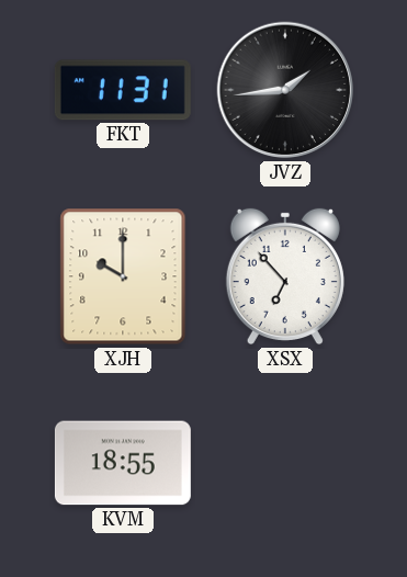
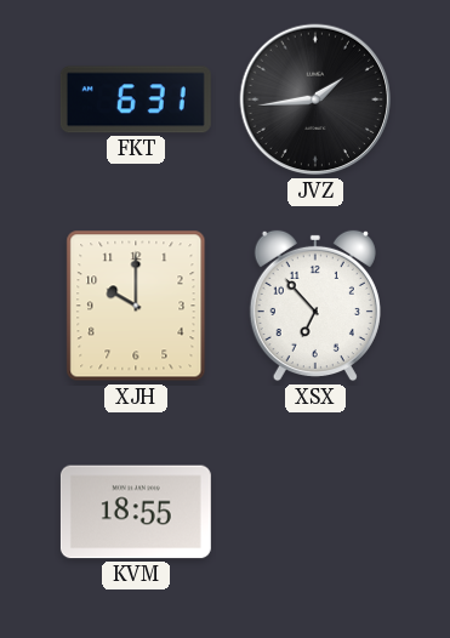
FKT: 11:31 -> 6:31
